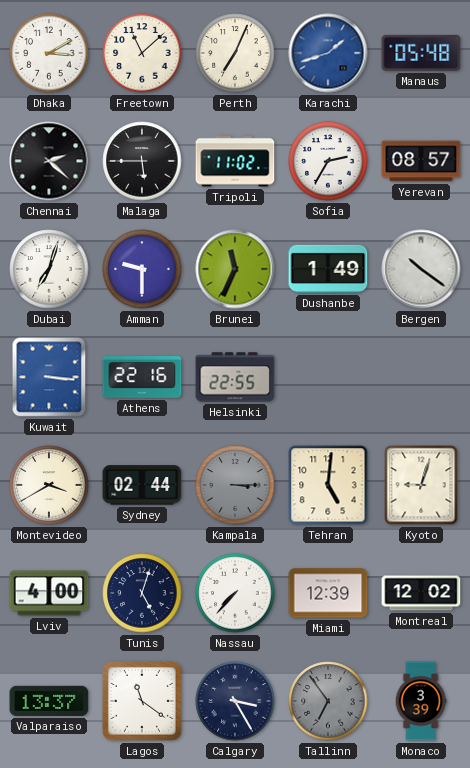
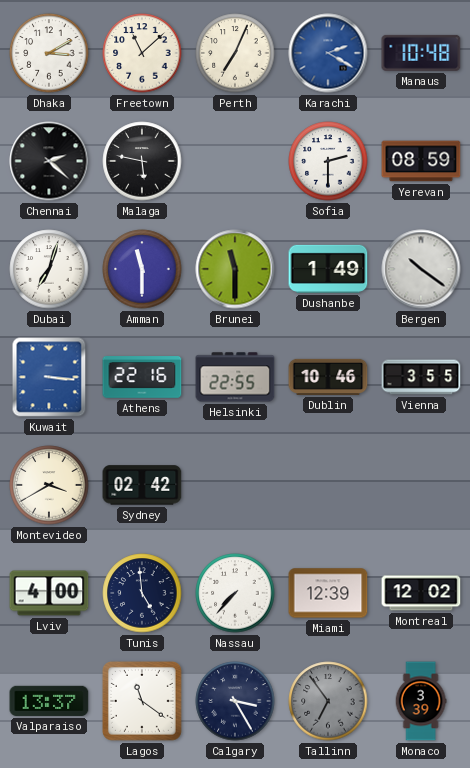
Karachi: 1:42 -> 2:20
Manaus: 05:48 -> 10:48
Malaga: 5:45 -> 5:47
Tripoli: 11:02 -> none
Sofia: 2:35 -> 2:30
Yerevan: 08:57 -> 08:59
Amman: 9:30 -> 11:30
Brunei: 11:34 -> 11:30
Dublin: none -> 10:46
Vienna: none -> 3:55
Sydney: 02:44 -> 02:42
Kampala: 3:15 -> none
Tehran: 5:01 -> none
Kyoto: 9:03 -> none
Tunis: 5:03 -> 4:59
